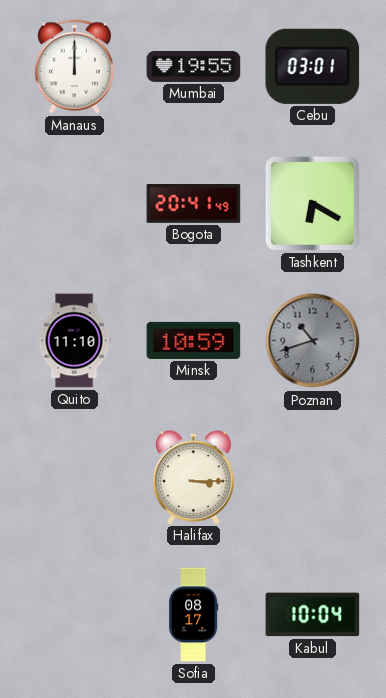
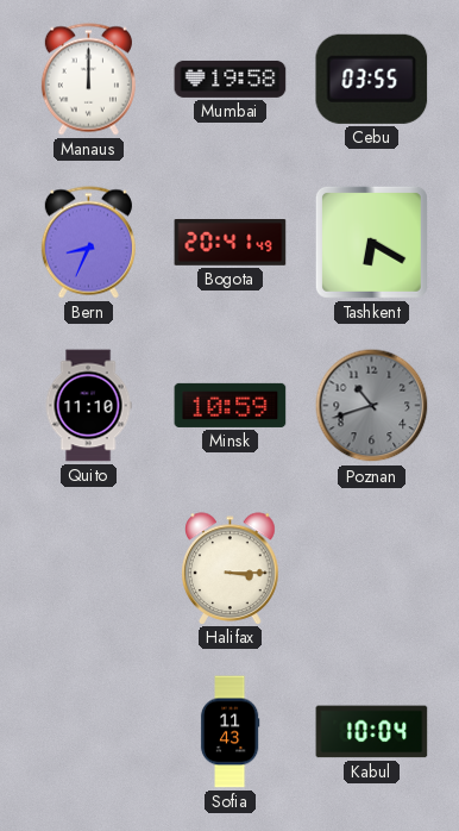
Mumbai: 19:55 -> 19:58
Cebu: 03:01 -> 03:55
Bern: none -> 8:34
Sofia: 08:17 -> 11:43
